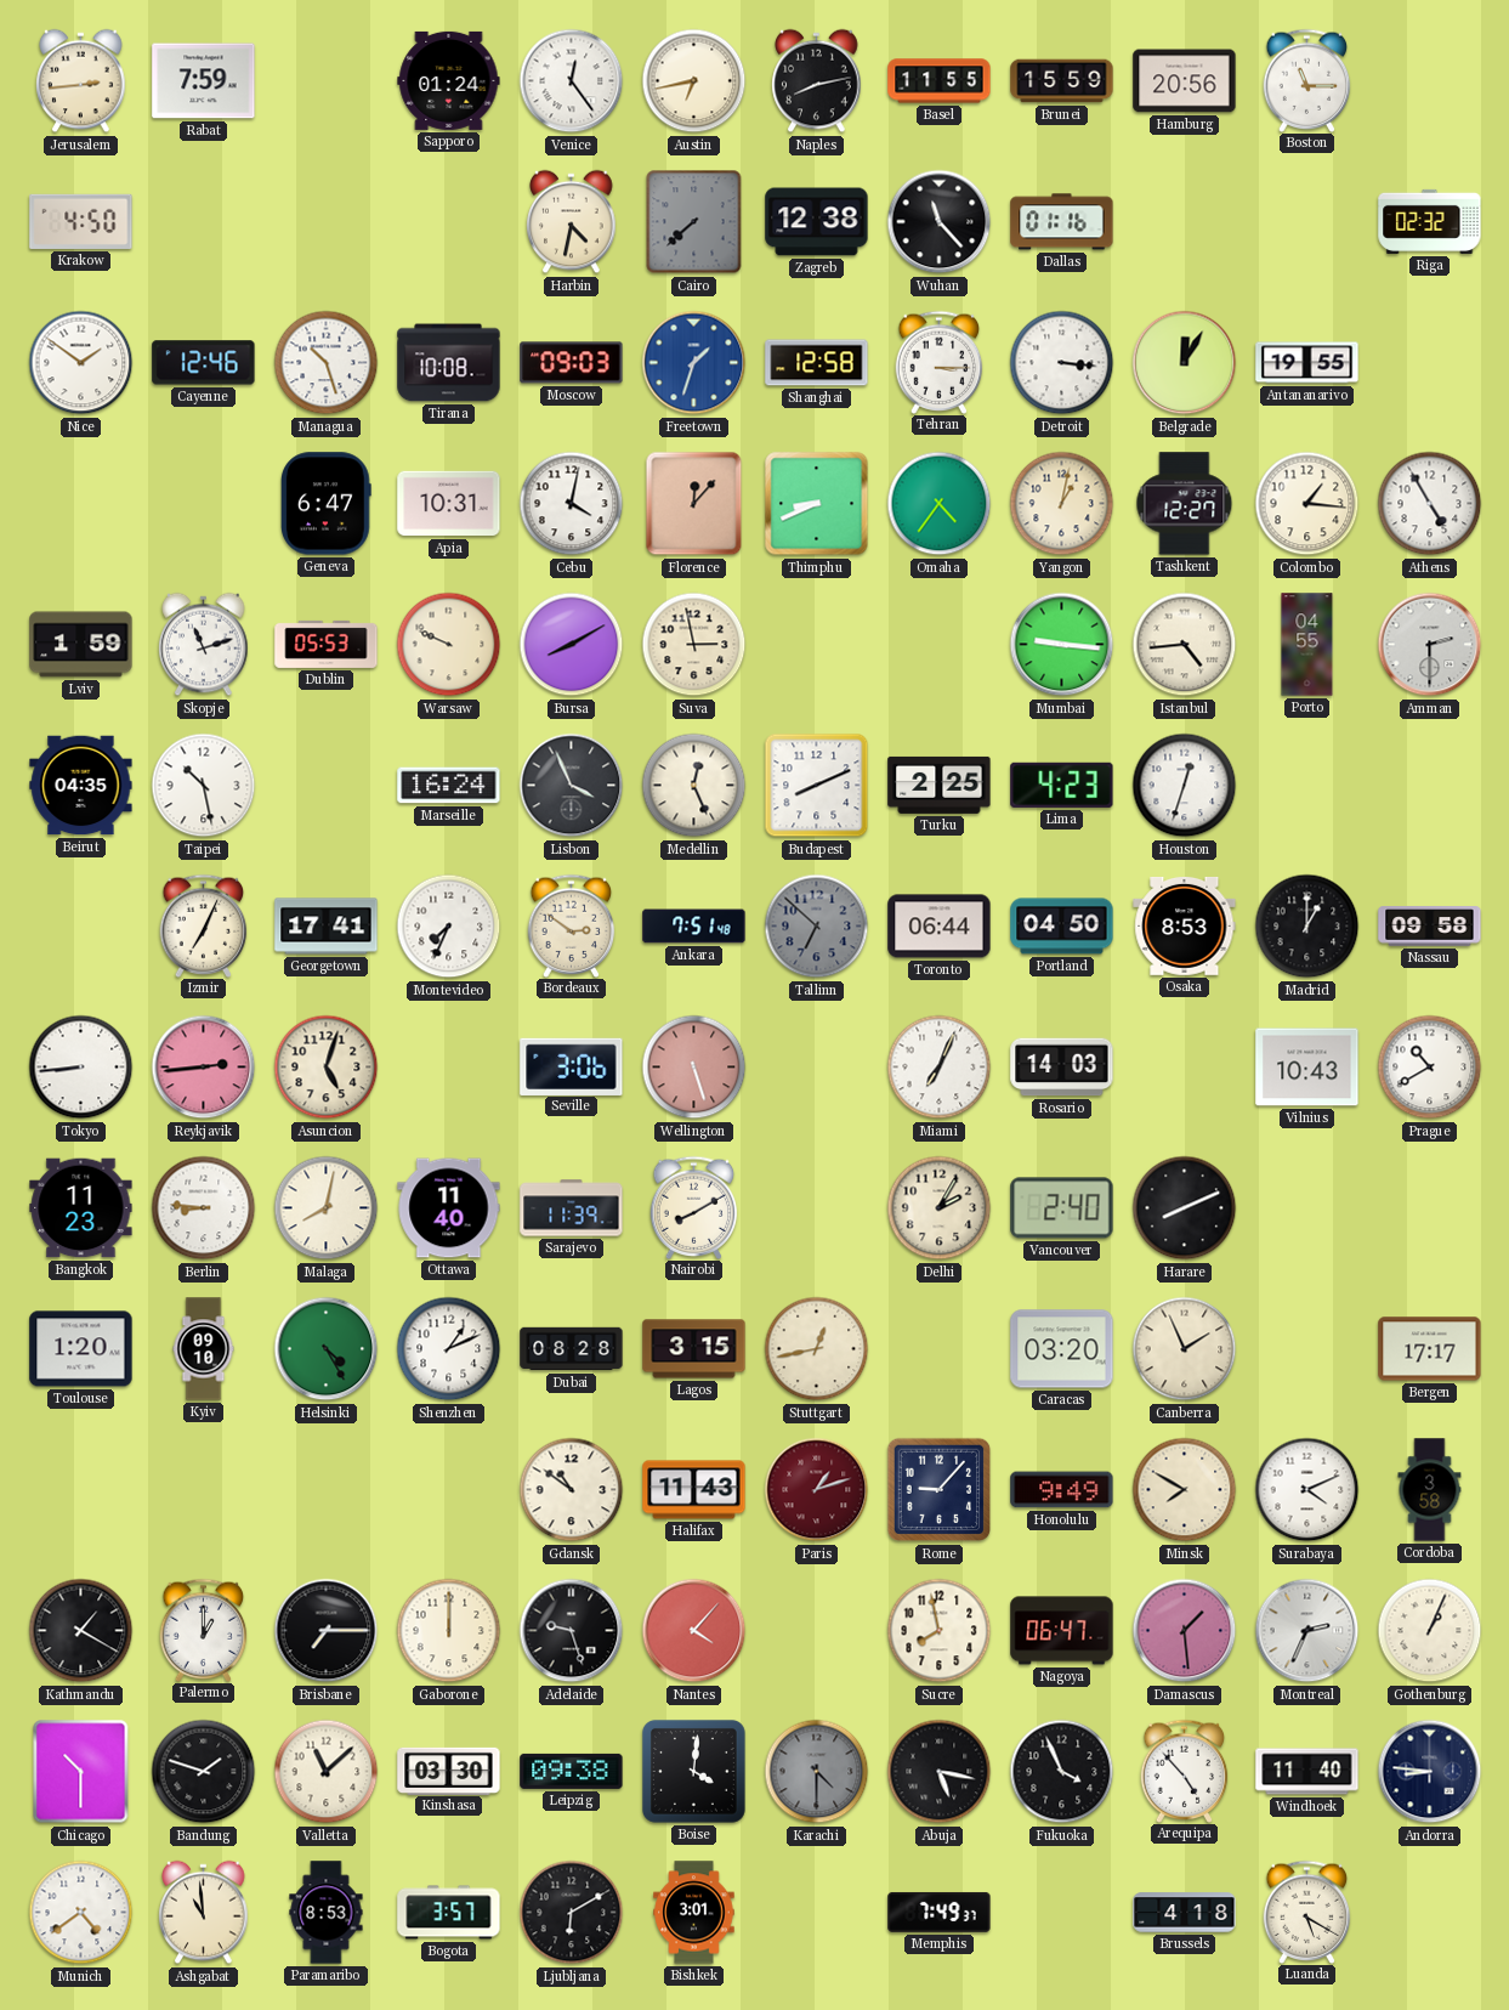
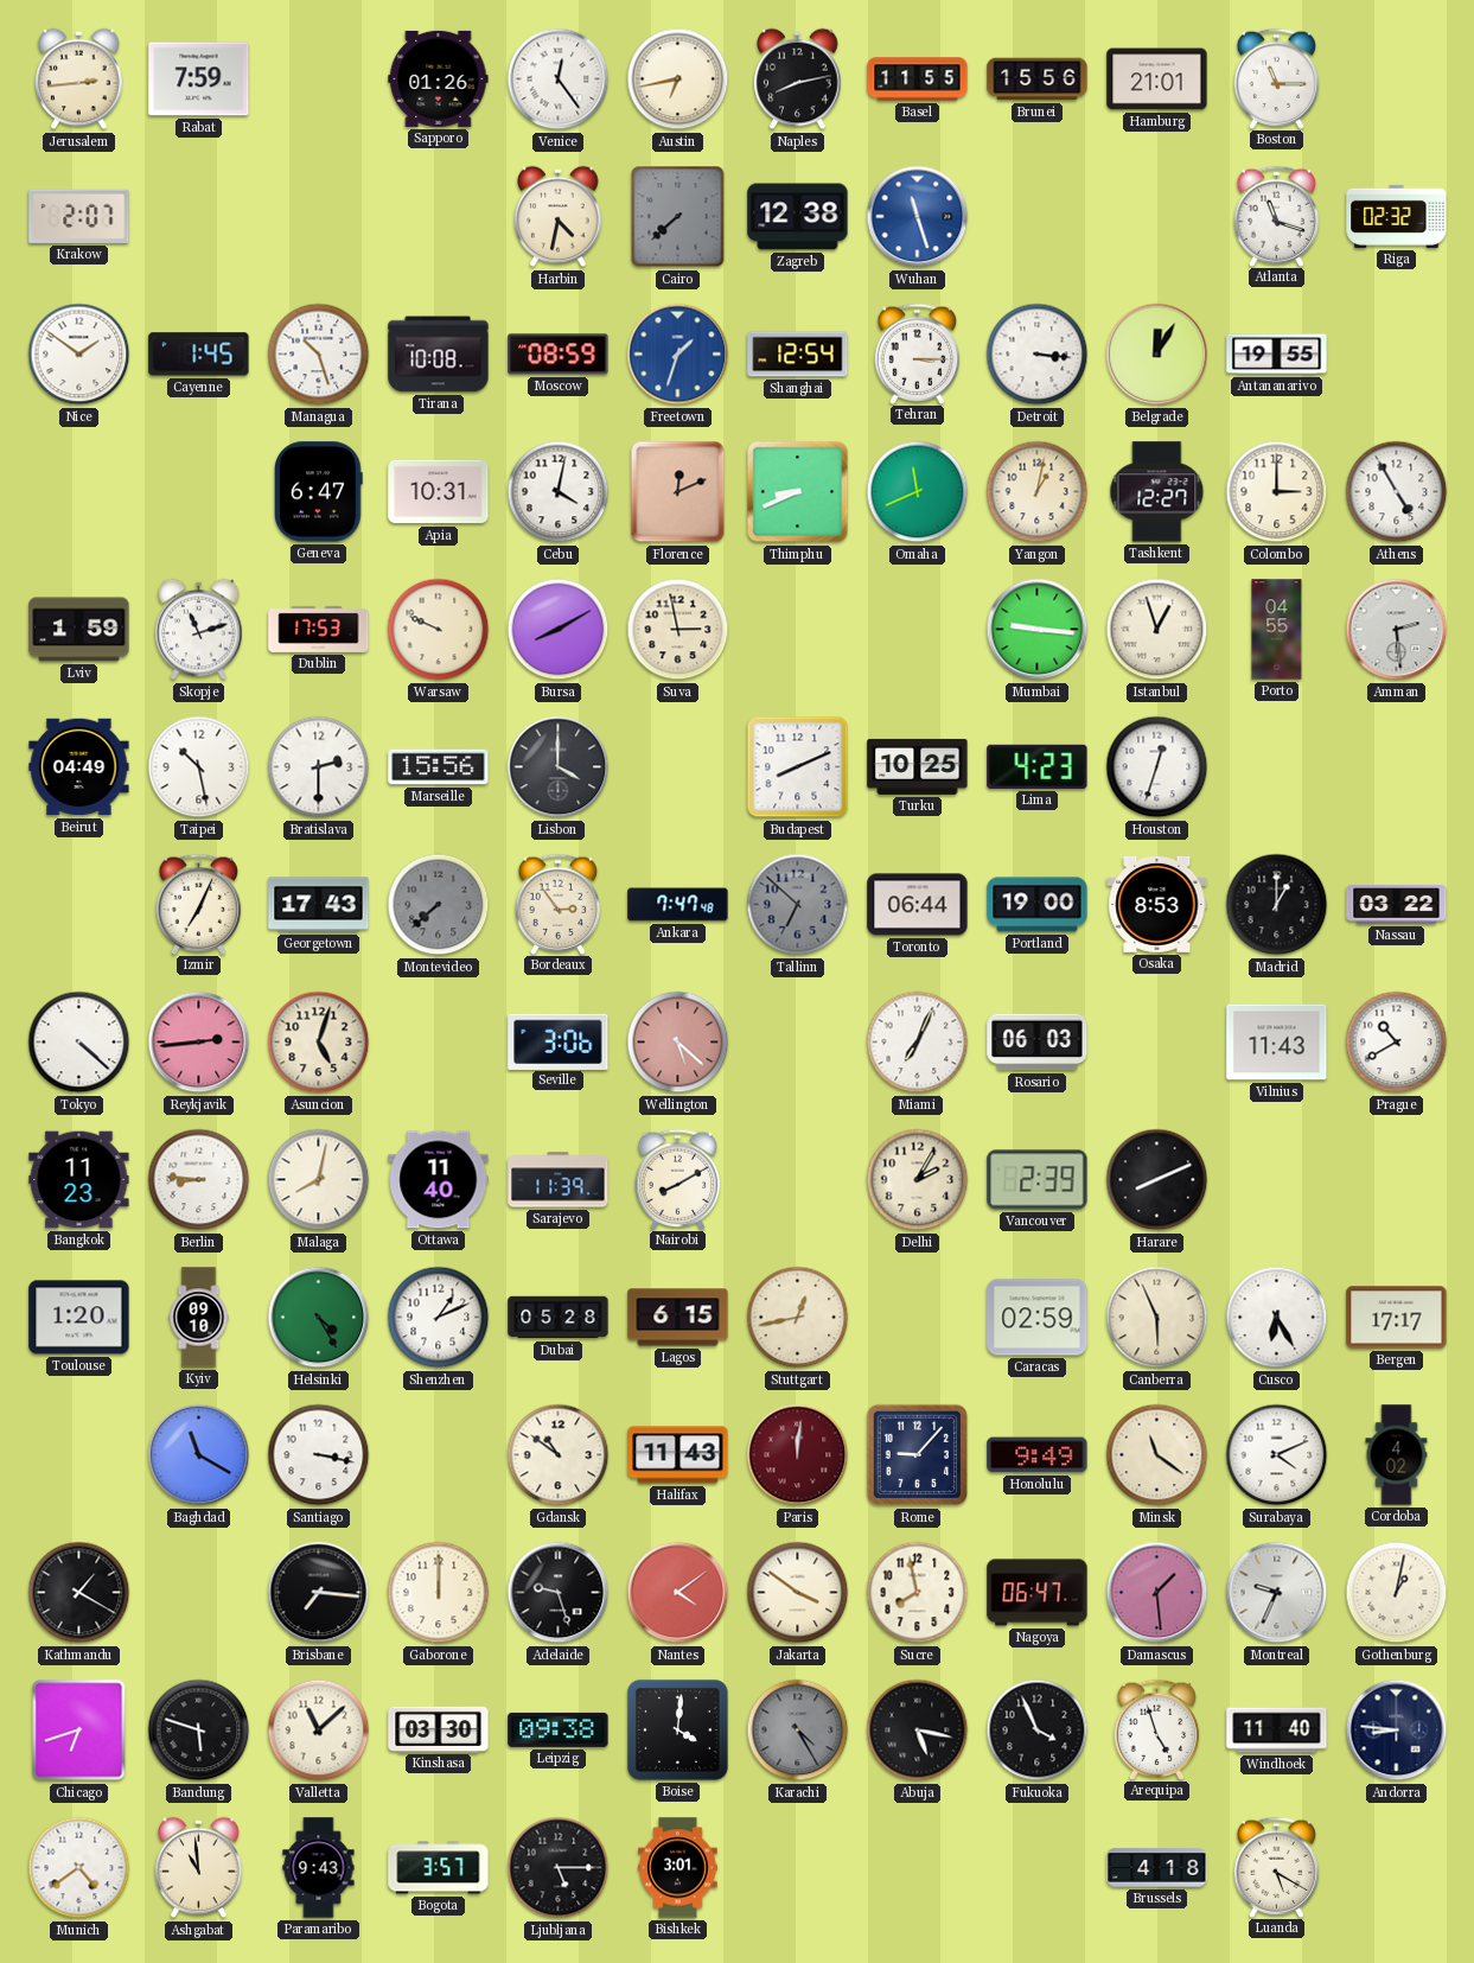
Sapporo: 01:24 -> 01:26
Brunei: 15:59 -> 15:56
Hamburg: 20:56 -> 21:01
Krakow: 4:50 -> 2:07
Wuhan: 11:23 -> 11:27
Wuhan dial: black -> blue
Dallas: 01:16 -> none
Atlanta: none -> 11:18
Cayenne: 12:46 -> 1:45
Moscow: 09:03 -> 08:59
Shanghai: 12:58 -> 12:54
Florence: 12:07 -> 12:11
Omaha: 4:36 -> 11:41
Colombo: 1:16 -> 3:00
Dublin: 05:53 -> 17:53
Istanbul: 4:44 -> 12:57
Amman: 2:30 -> 2:29
Beirut: 04:35 -> 04:49
Bratislava: none -> 2:30
Marseille: 16:24 -> 15:56
Lisbon: 3:56 -> 4:00
Medellin: 12:26 -> none
Turku: 2:25 -> 10:25
Georgetown: 17:41 -> 17:43
Montevideo: 7:34 -> 7:38
Montevideo dial: white -> grey
Bordeaux: 2:51 -> 2:54
Ankara: 7:51 -> 7:47
Portland: 04:50 -> 19:00
Nassau: 09:58 -> 03:22
Tokyo: 8:44 -> 4:22
Wellington: 5:27 -> 5:22
Rosario: 14:03 -> 06:03
Vilnius: 10:43 -> 11:43
Vancouver: 2:40 -> 2:39
Dubai: 08:28 -> 05:28
Lagos: 3:15 -> 6:15
Caracas: 03:20 -> 02:59
Canberra: 1:56 -> 5:56
Cusco: none -> 6:25
Baghdad: none -> 11:20
Santiago: none -> 3:17
Paris: 1:12 -> 12:01
Minsk: 7:50 -> 11:21
Cordoba: 3:58 -> 4:02
Palermo: 1:00 -> none
Brisbane: 7:15 -> 7:16
Nantes: 4:07 -> 4:09
Jakarta: none -> 3:51
Montreal: 2:34 -> 9:34
Gothenburg: 1:04 -> 1:02
Chicago: 10:30 -> 6:42
Bandung: 1:48 -> 5:48
Karachi: 4:30 -> 4:25
Arequipa: 4:53 -> 4:57
Paramaribo: 8:53 -> 9:43
Ljubljana: 6:10 -> 5:15
Memphis: 7:49 -> none
